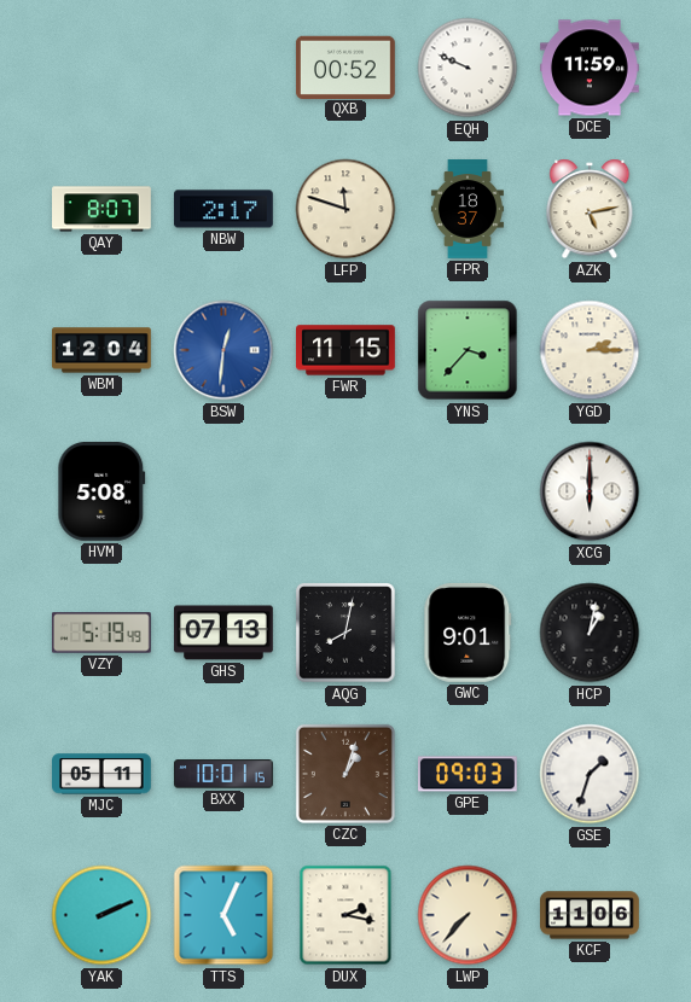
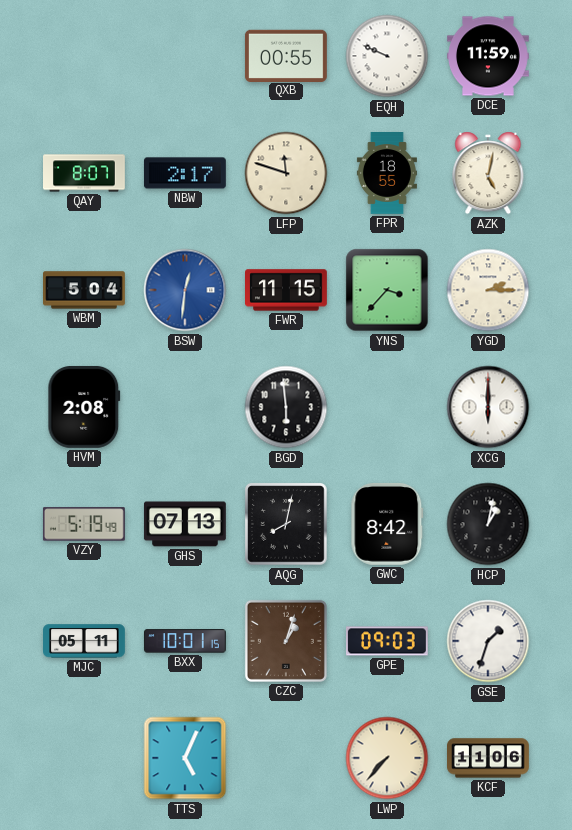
QXB: 00:52 -> 00:55
FPR: 18:37 -> 18:55
AZK: 5:13 -> 5:02
WBM: 12:04 -> 5:04
HVM: 5:08 -> 2:08
BGD: none -> 5:59
GWC: 9:01 -> 8:42
YAK: 2:11 -> none
DUX: 2:17 -> none
